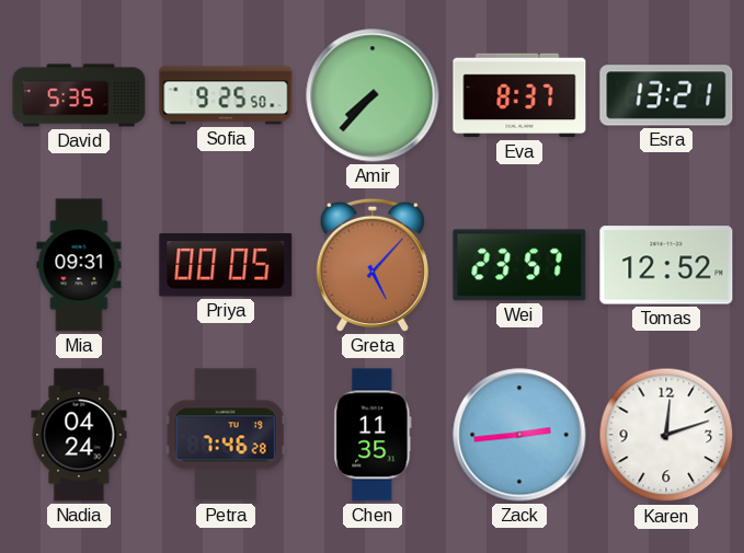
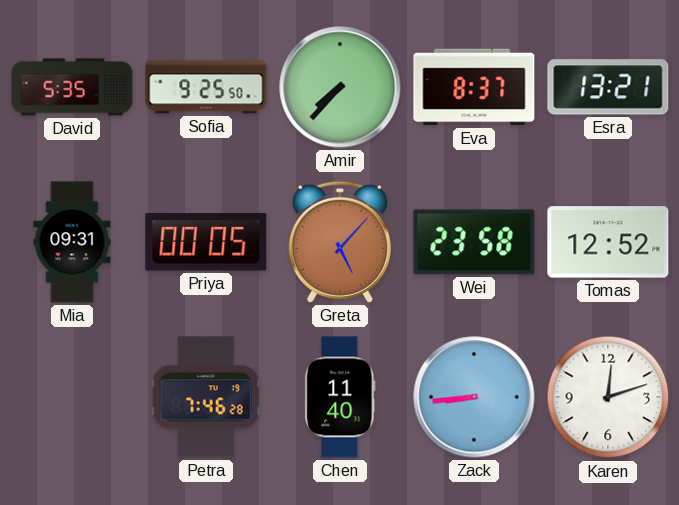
Wei: 23:57 -> 23:58
Nadia: 04:24 -> none
Chen: 11:35 -> 11:40
Zack: 2:44 -> 8:44
